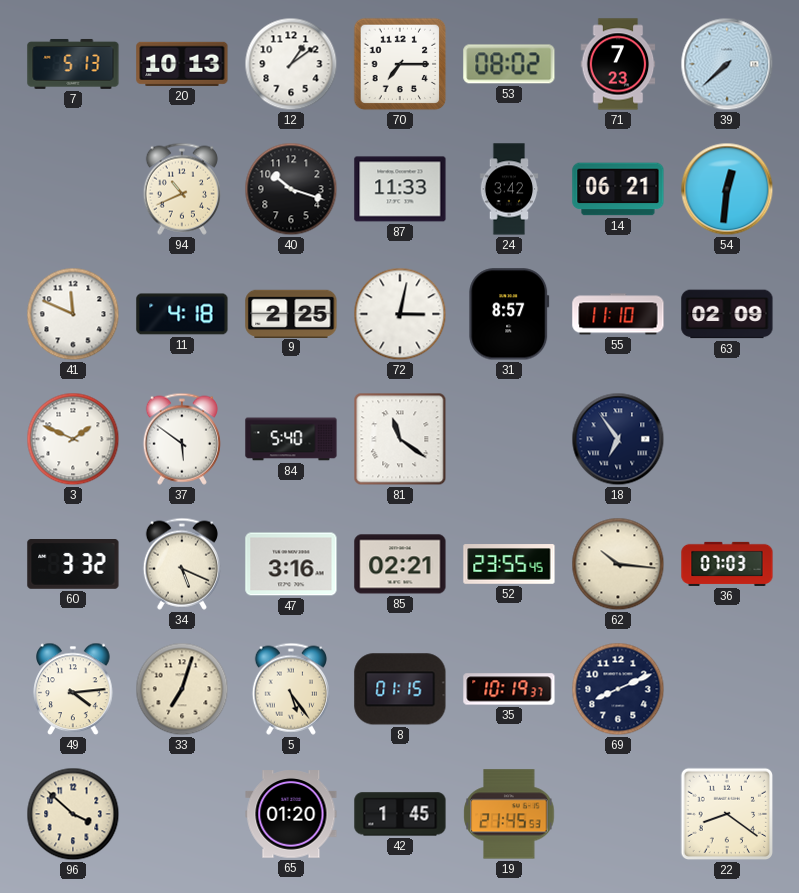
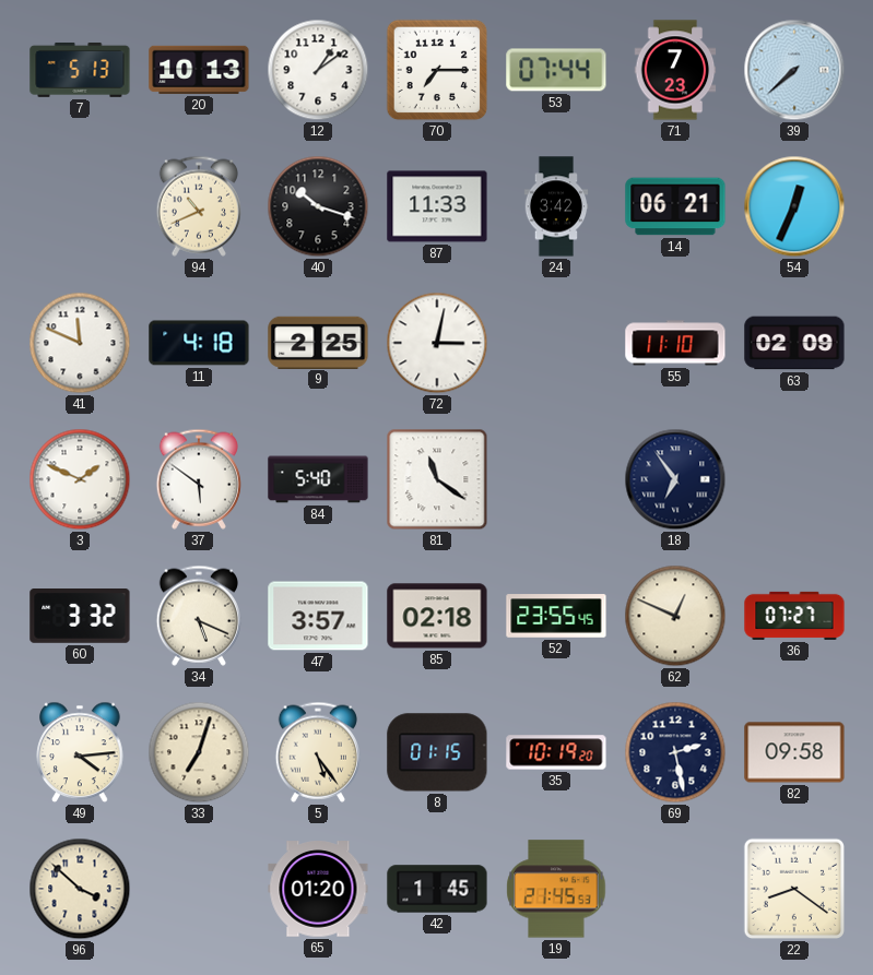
53: 08:02 -> 07:44
54: 12:31 -> 12:34
31: 8:57 -> none
47: 3:16 -> 3:57
85: 02:21 -> 02:18
62: 10:16 -> 12:49
36: 07:03 -> 07:27
35: 10:19:37 -> 10:19:20
69: 8:11 -> 2:28
82: none -> 09:58
